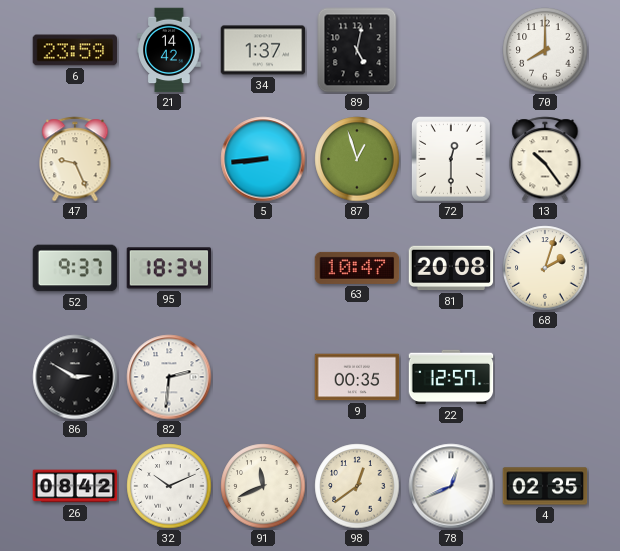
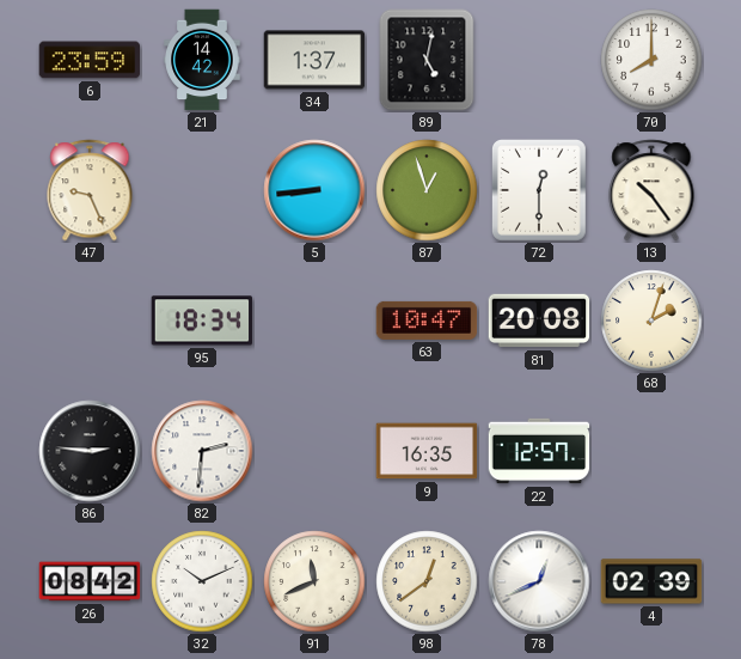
52: 9:37 -> none
86: 2:50 -> 2:46
9: 00:35 -> 16:35
4: 02:35 -> 02:39
